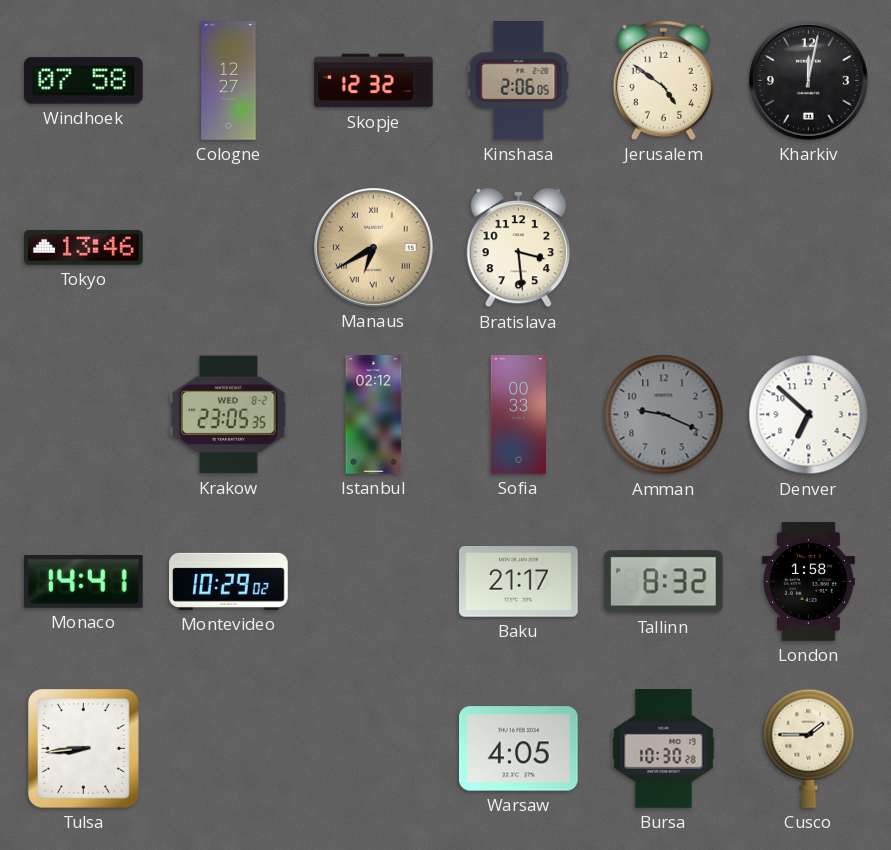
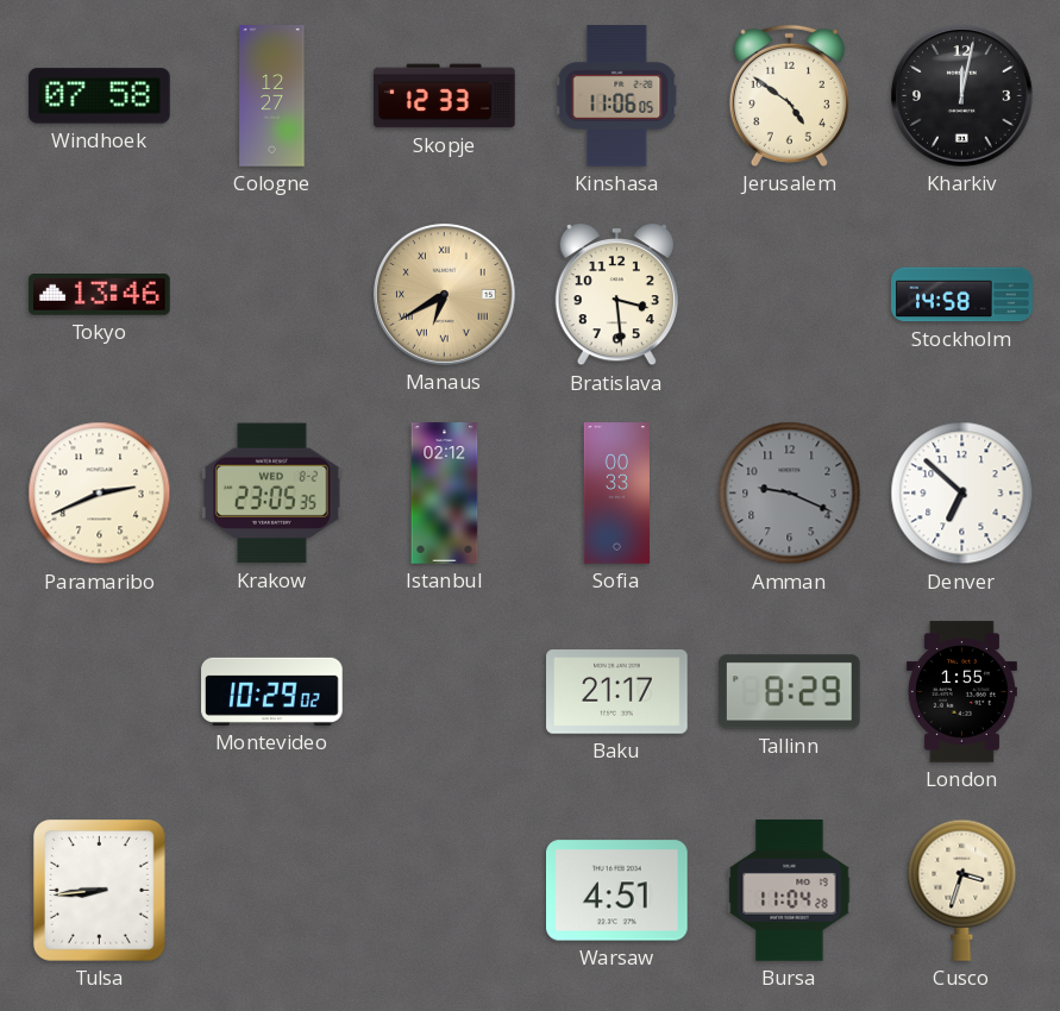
Skopje: 12:32 -> 12:33
Kinshasa: 2:06 -> 11:06
Stockholm: none -> 14:58
Paramaribo: none -> 2:41
Monaco: 14:41 -> none
Tallinn: 8:32 -> 8:29
London: 1:58 -> 1:55
Warsaw: 4:05 -> 4:51
Bursa: 10:30 -> 11:04
Cusco: 1:45 -> 3:33
